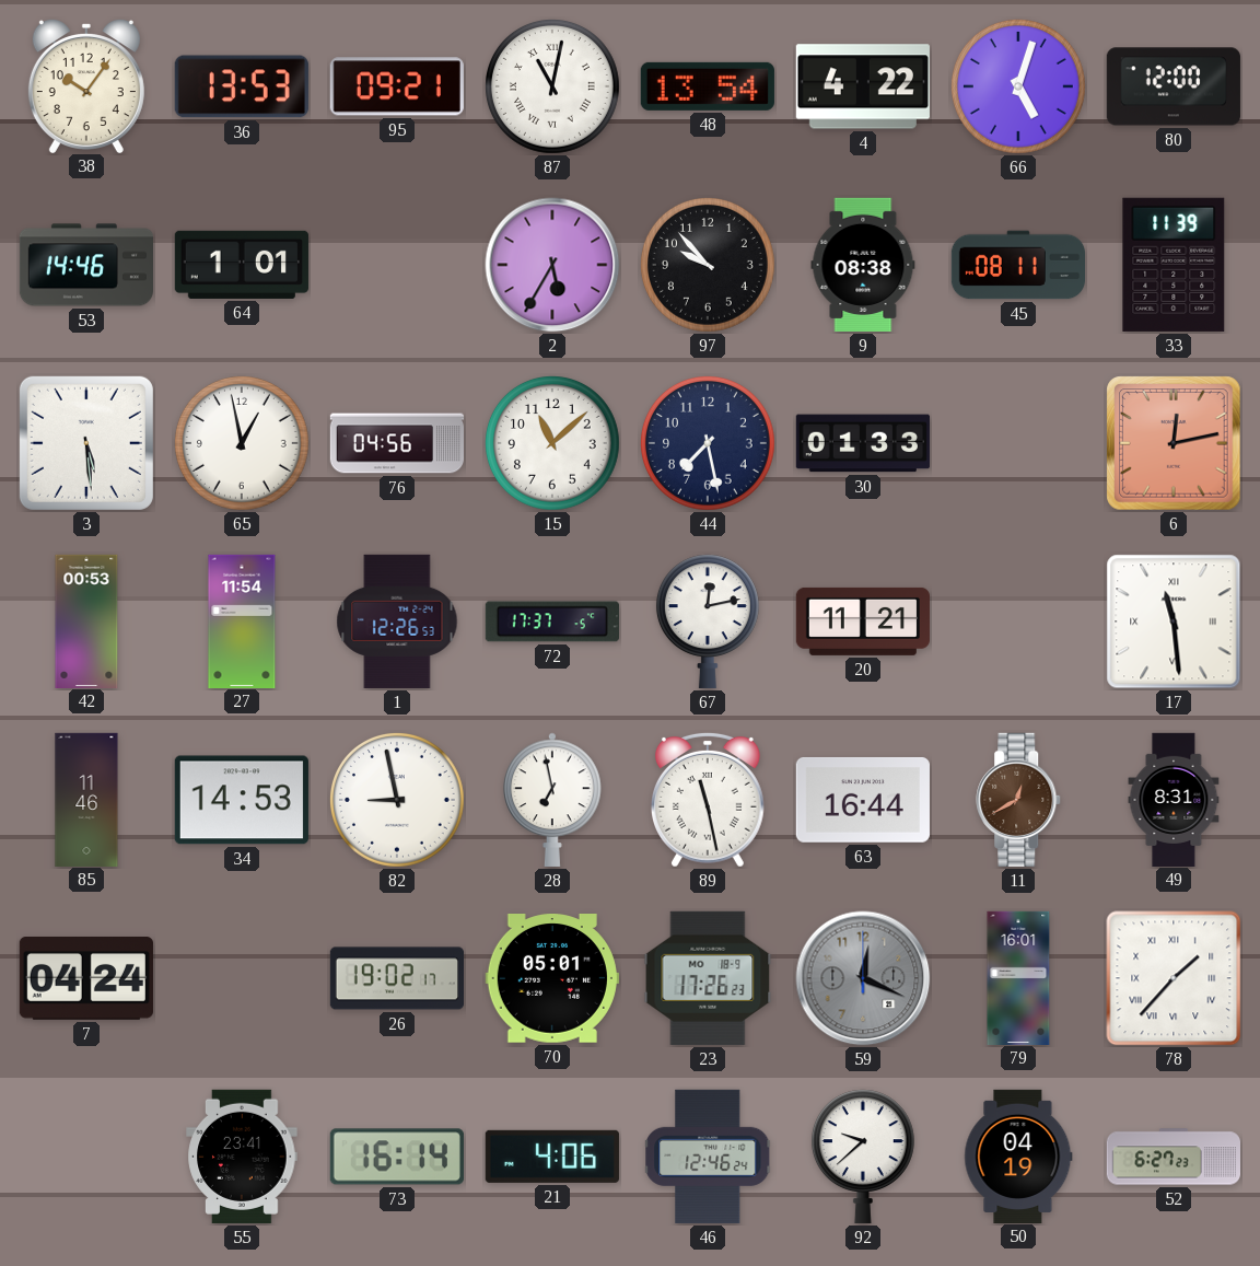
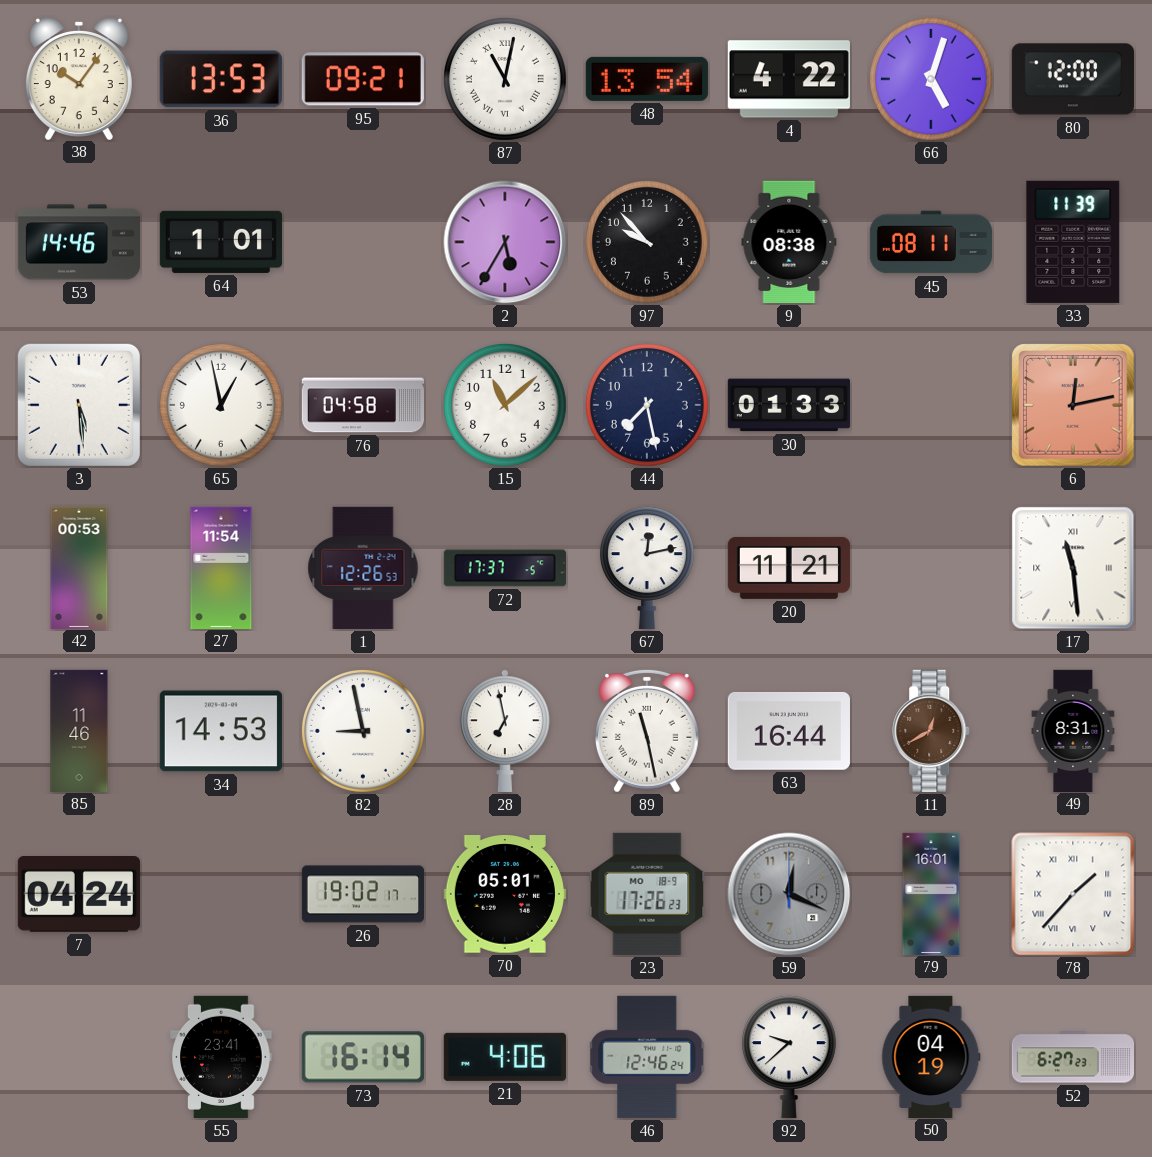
76: 04:56 -> 04:58
